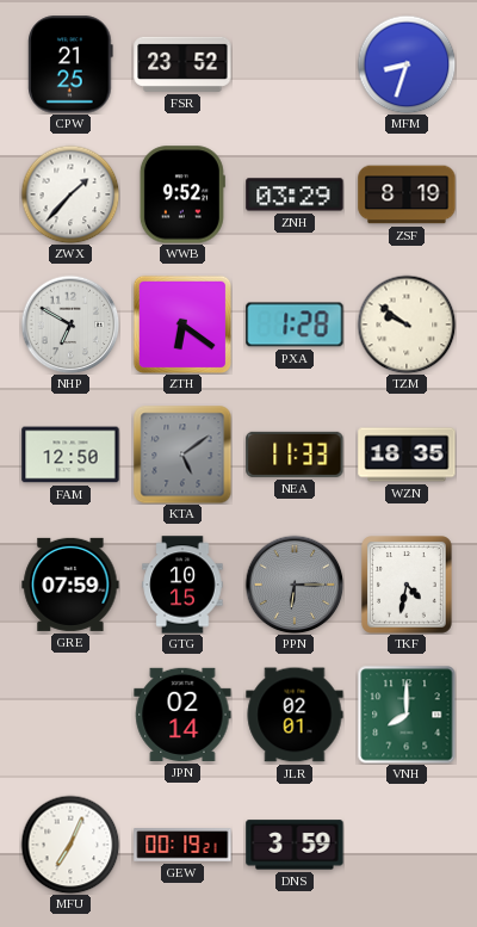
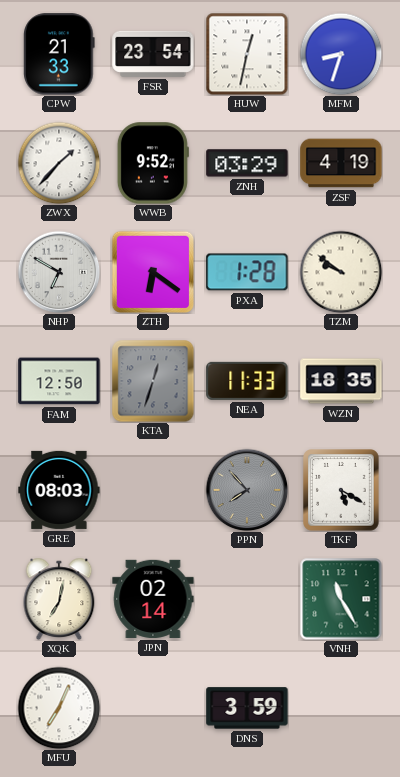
CPW: 21:25 -> 21:33
FSR: 23:52 -> 23:54
HUW: none -> 12:32
ZSF: 8:19 -> 4:19
KTA: 5:09 -> 12:33
GRE: 07:59 -> 08:03
GTG: 10:15 -> none
PPN: 6:15 -> 7:53
TKF: 4:32 -> 5:20
XQK: none -> 7:02
JLR: 02:01 -> none
VNH: 8:00 -> 11:25
GEW: 00:19 -> none
